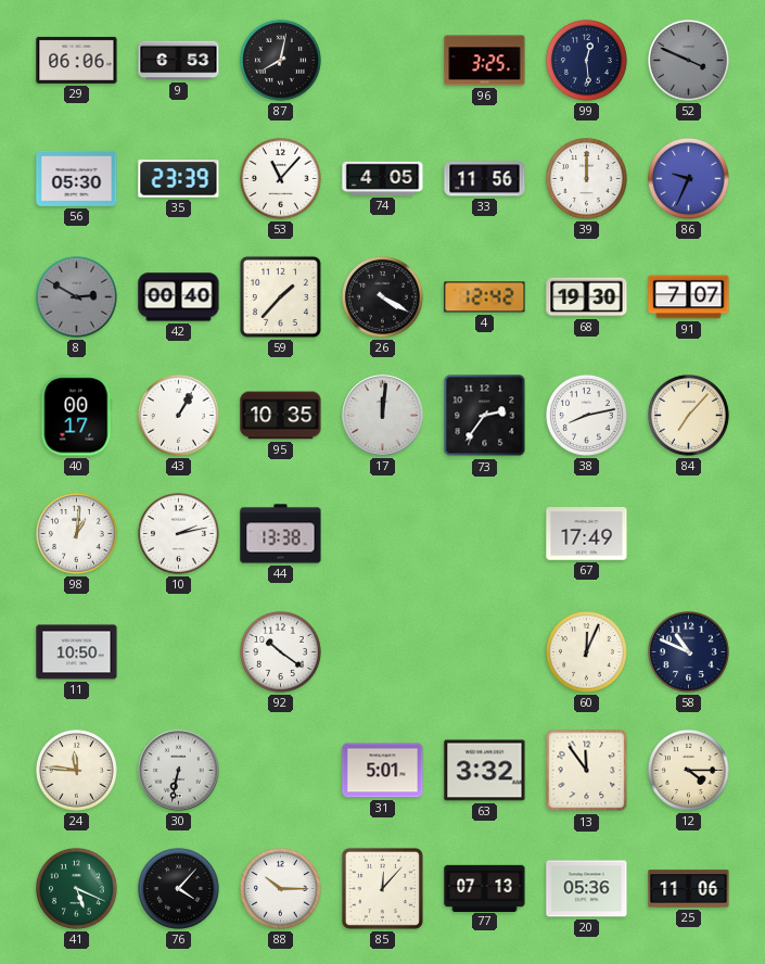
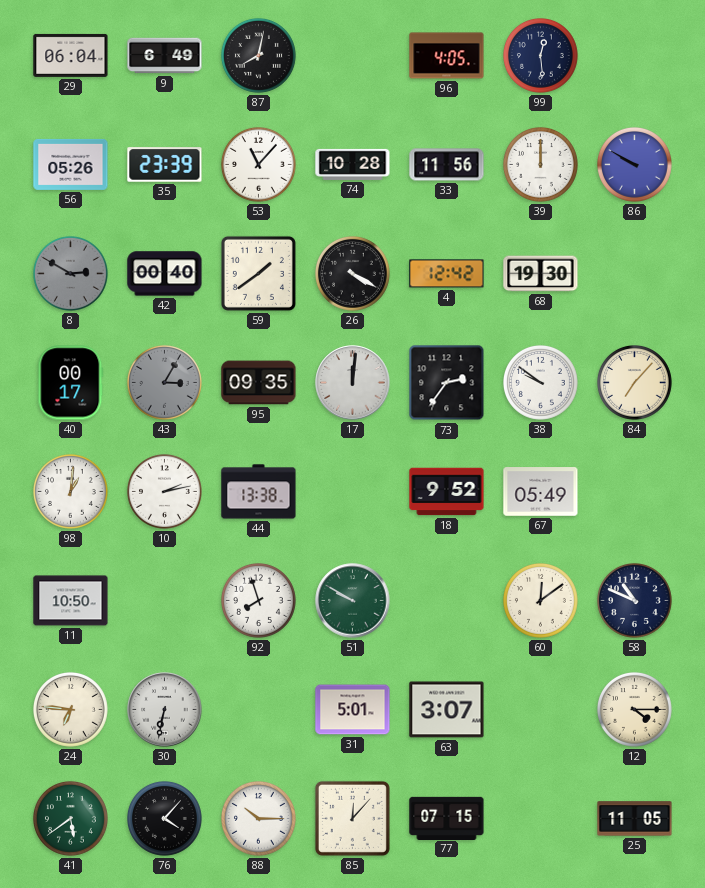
29: 06:06 -> 06:04
9: 6:53 -> 6:49
96: 3:25 -> 4:05
52: 3:49 -> none
56: 05:30 -> 05:26
74: 4:05 -> 10:28
86: 9:34 -> 9:50
59: 1:37 -> 1:39
91: 7:07 -> none
43: 1:05 -> 3:05
43 dial: white -> grey
95: 10:35 -> 09:35
38: 8:13 -> 9:51
18: none -> 9:52
67: 17:49 -> 05:49
92: 10:21 -> 7:57
51: none -> 9:50
60: 12:04 -> 12:09
24: 11:46 -> 6:46
63: 3:32 -> 3:07
13: 11:54 -> none
41: 5:19 -> 5:39
77: 07:13 -> 07:15
20: 05:36 -> none
25: 11:06 -> 11:05
